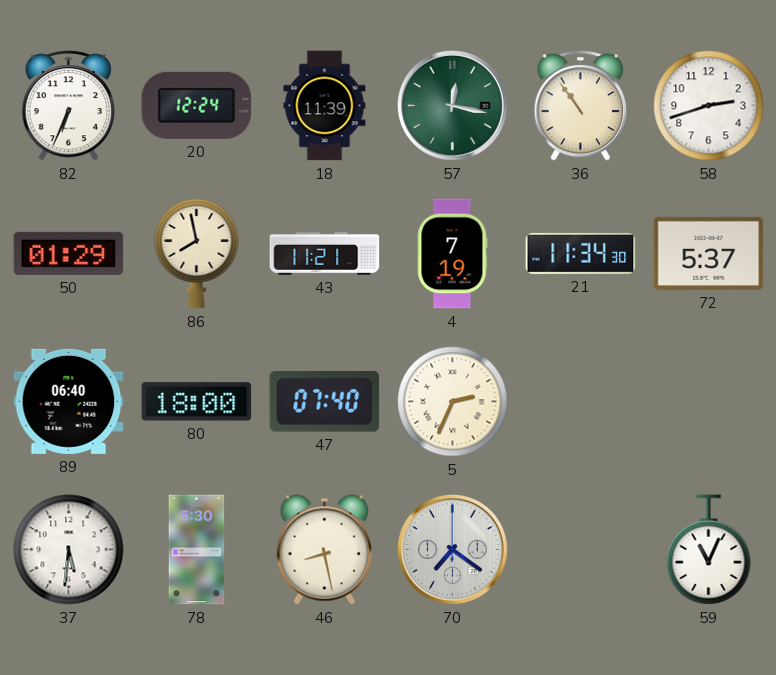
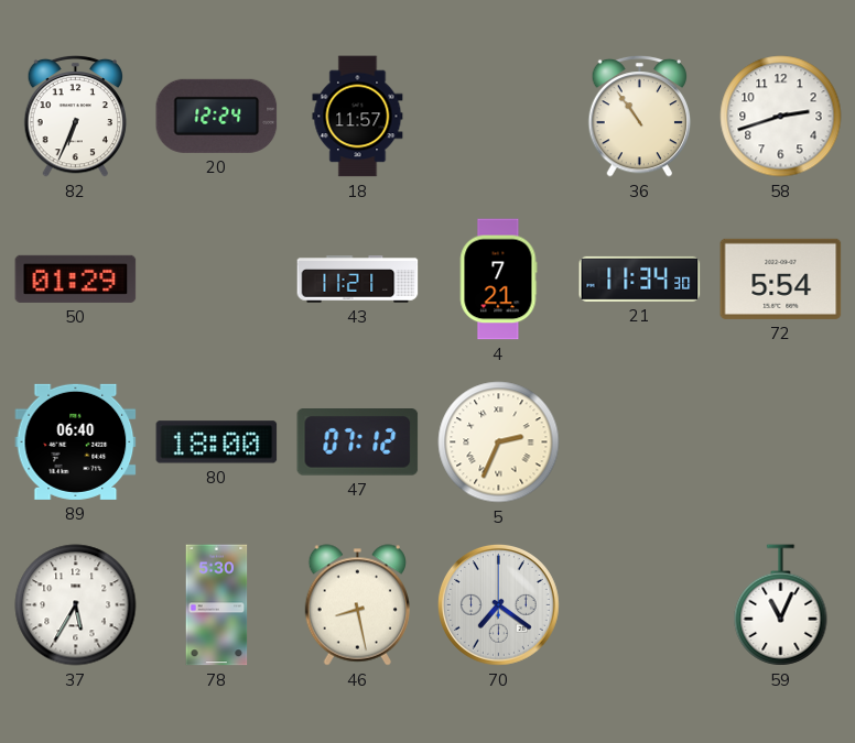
18: 11:39 -> 11:57
57: 12:17 -> none
86: 7:58 -> none
4: 7:19 -> 7:21
72: 5:37 -> 5:54
47: 07:40 -> 07:12
37: 5:31 -> 5:35
